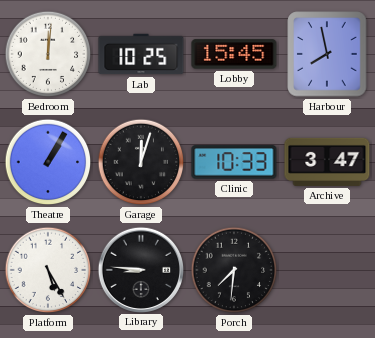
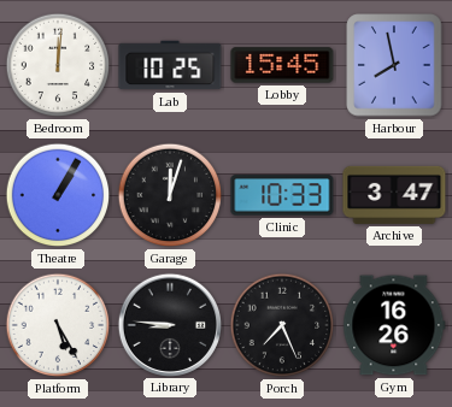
Porch: 7:31 -> 7:26
Gym: none -> 16:26
